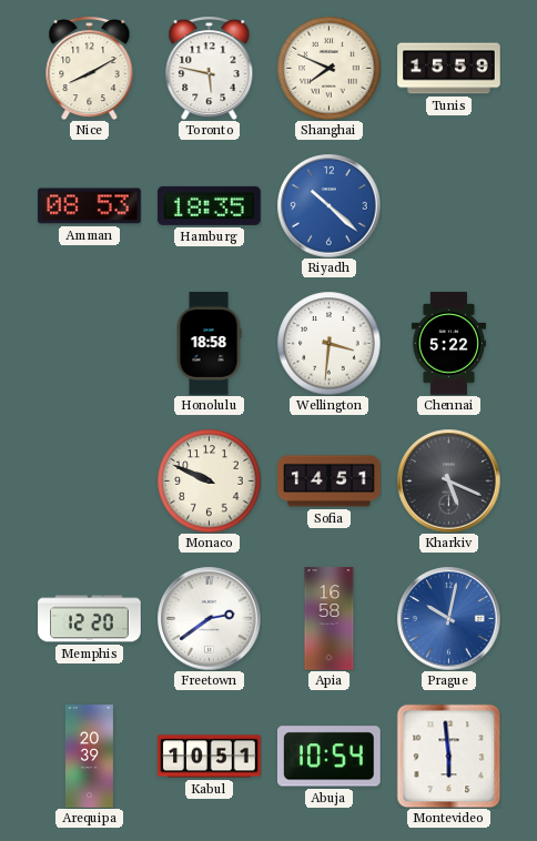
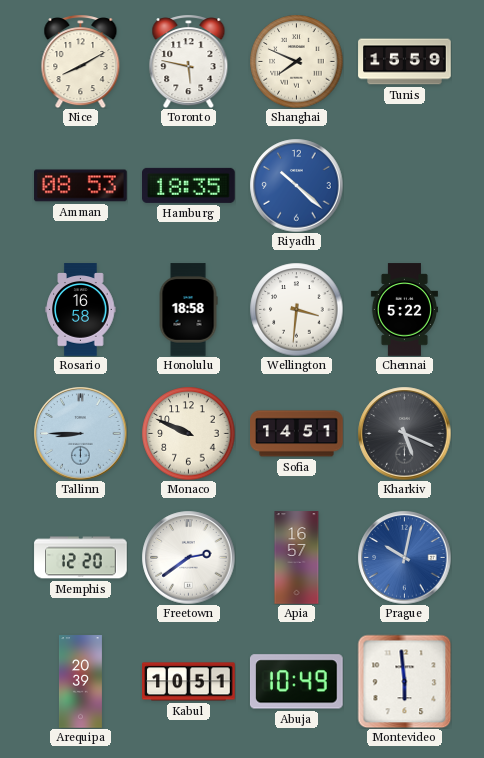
Rosario: none -> 16:58
Tallinn: none -> 8:45
Apia: 16:58 -> 16:57
Abuja: 10:54 -> 10:49
